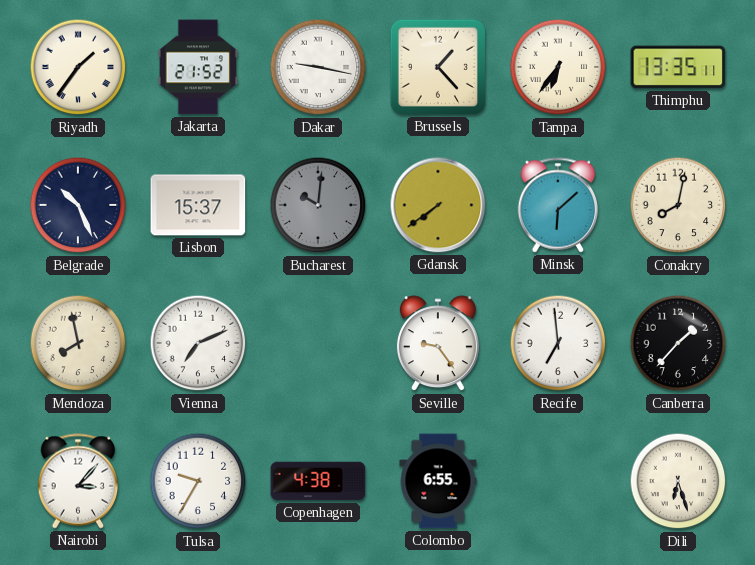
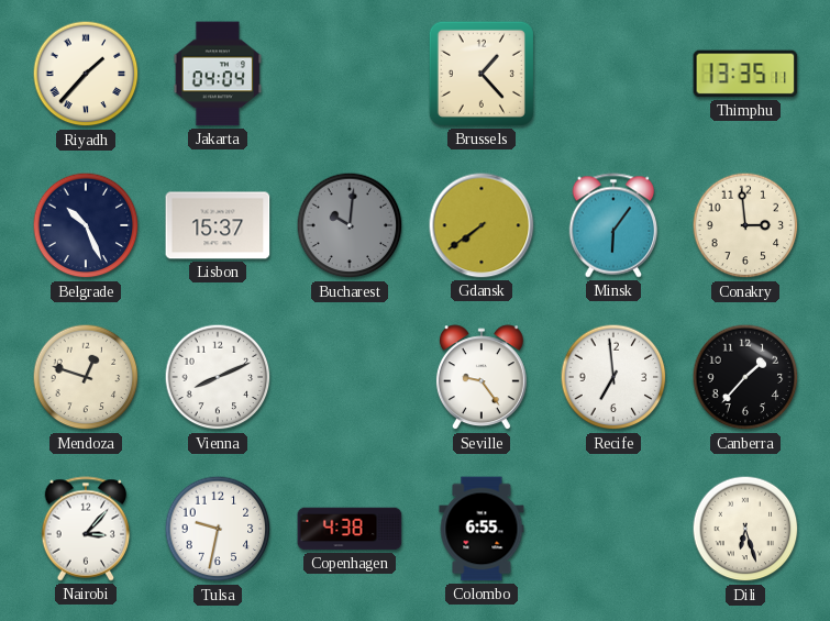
Riyadh: 1:36 -> 1:37
Jakarta: 21:52 -> 04:04
Dakar: 9:17 -> none
Tampa: 6:36 -> none
Minsk: 6:08 -> 6:06
Conakry: 8:02 -> 2:59
Mendoza: 7:58 -> 12:48
Vienna: 7:11 -> 8:11
Tulsa: 9:35 -> 9:32
